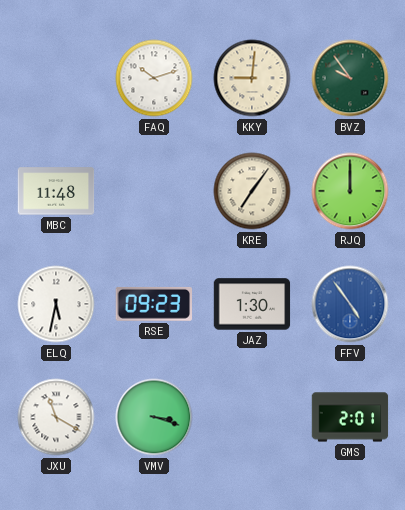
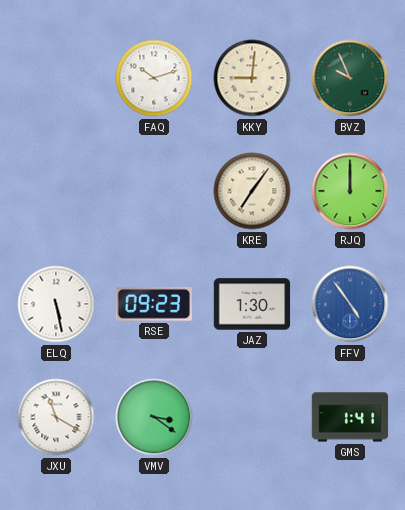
BVZ: 9:54 -> 9:56
MBC: 11:48 -> none
ELQ: 5:32 -> 5:28
VMV: 3:18 -> 3:21
GMS: 2:01 -> 1:41
